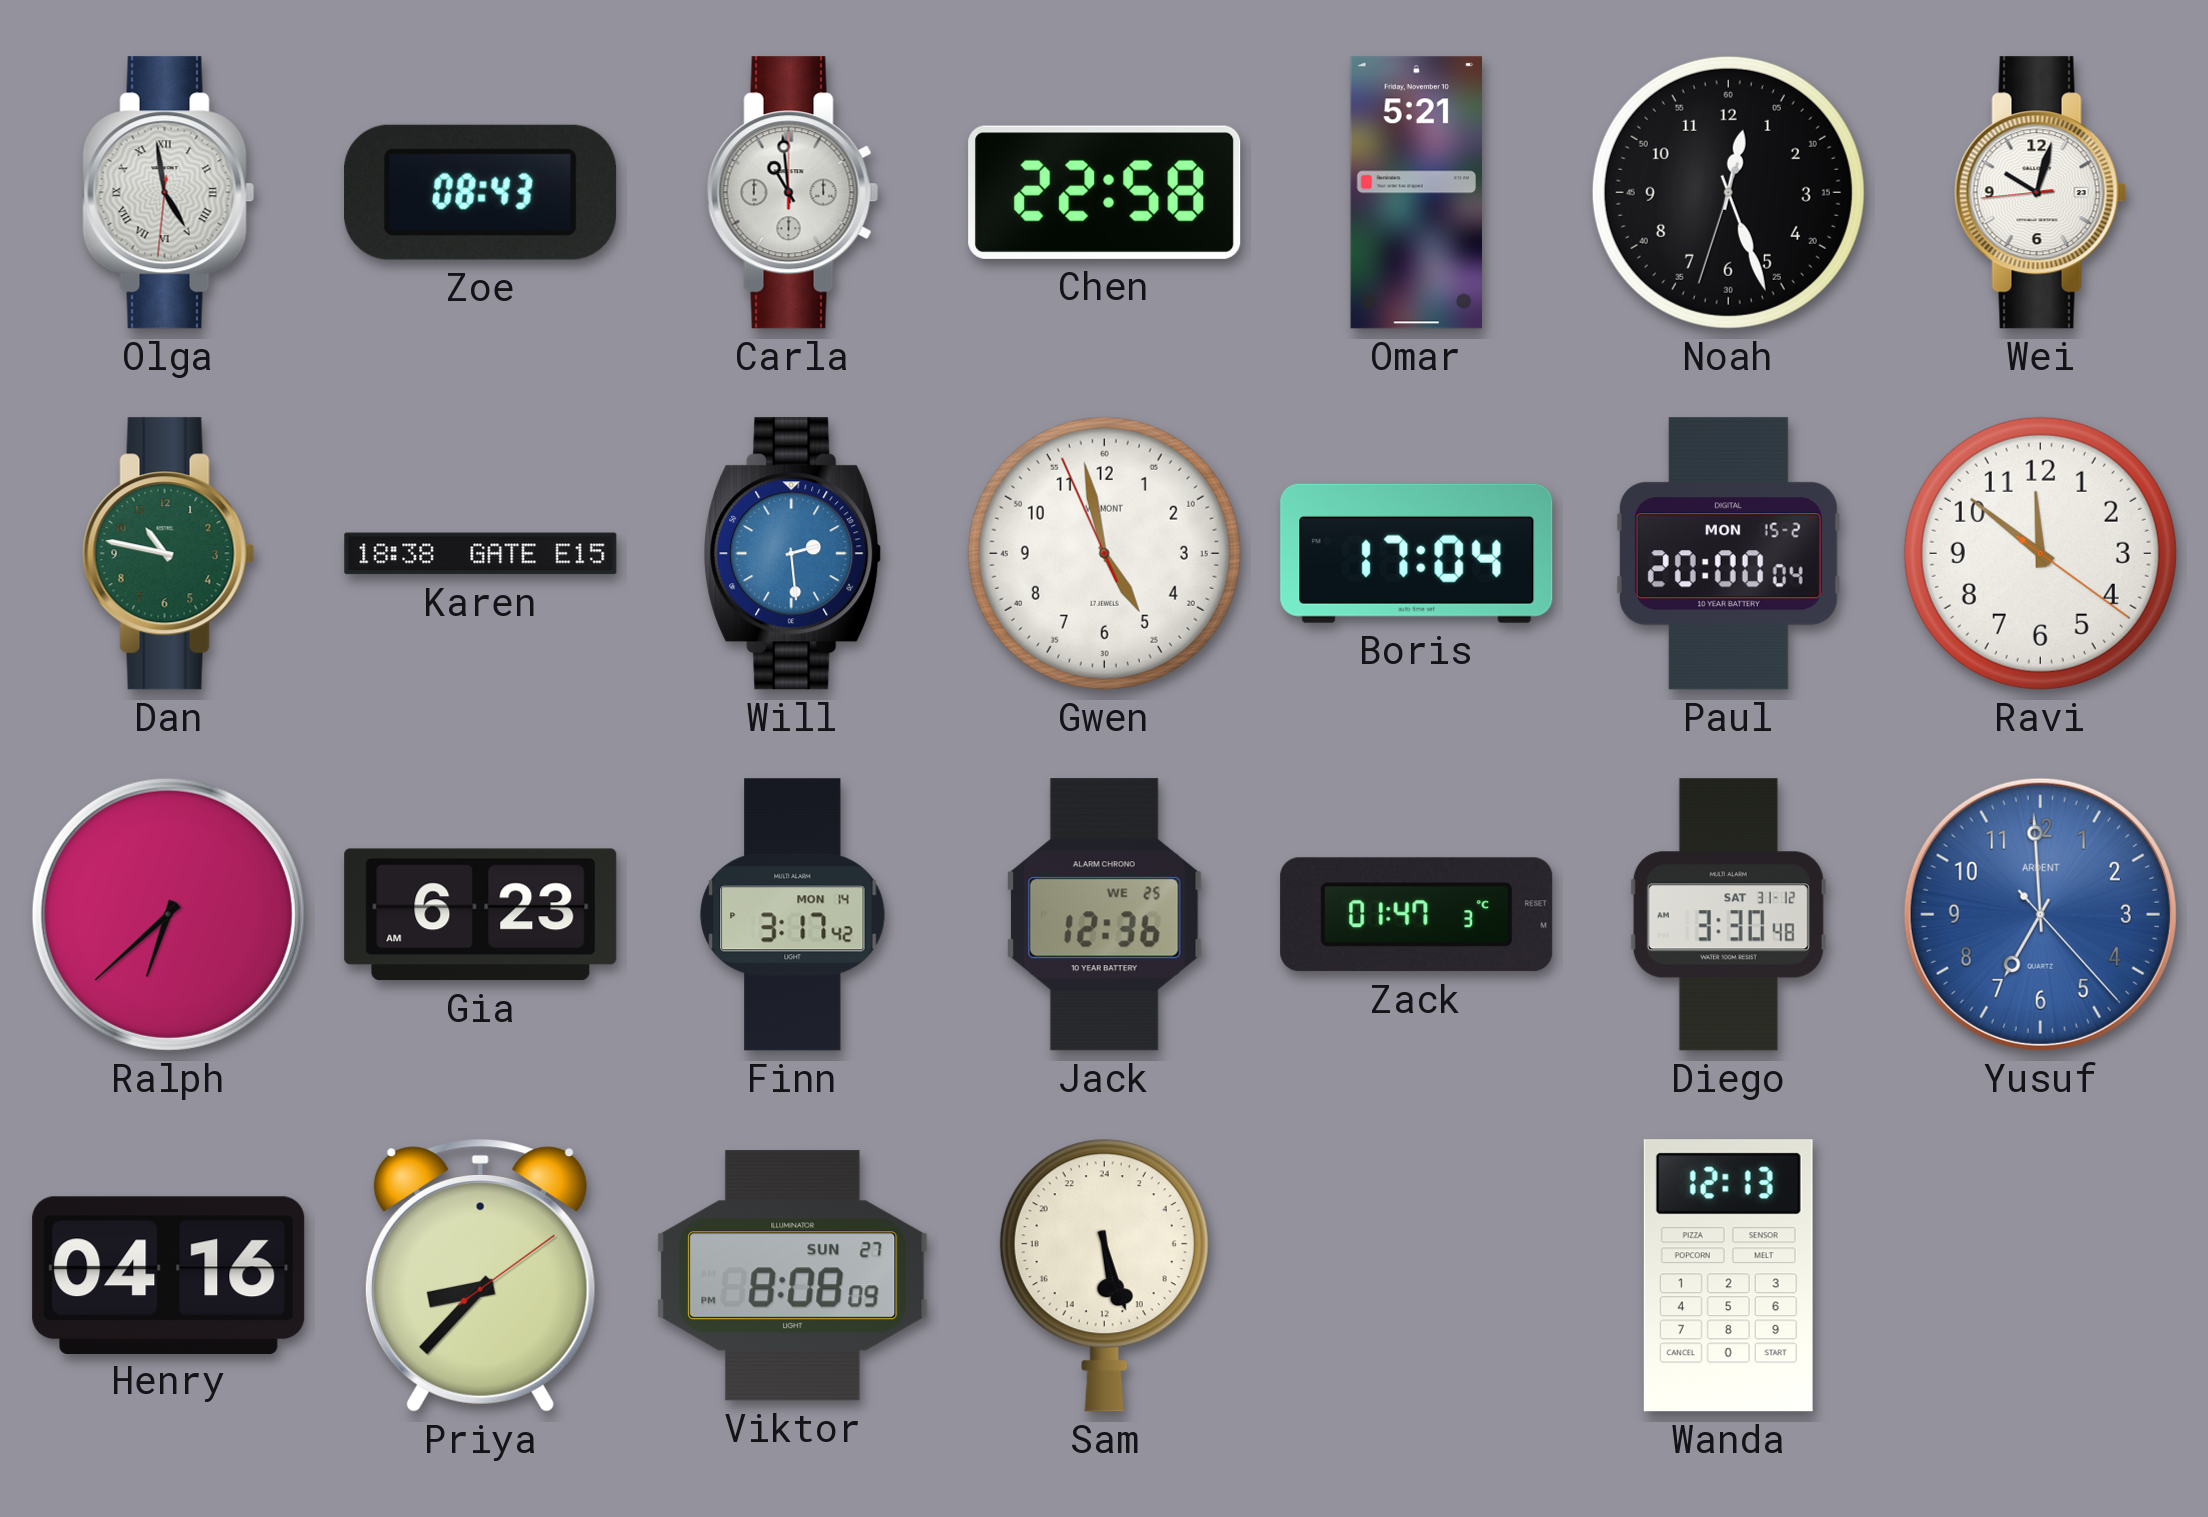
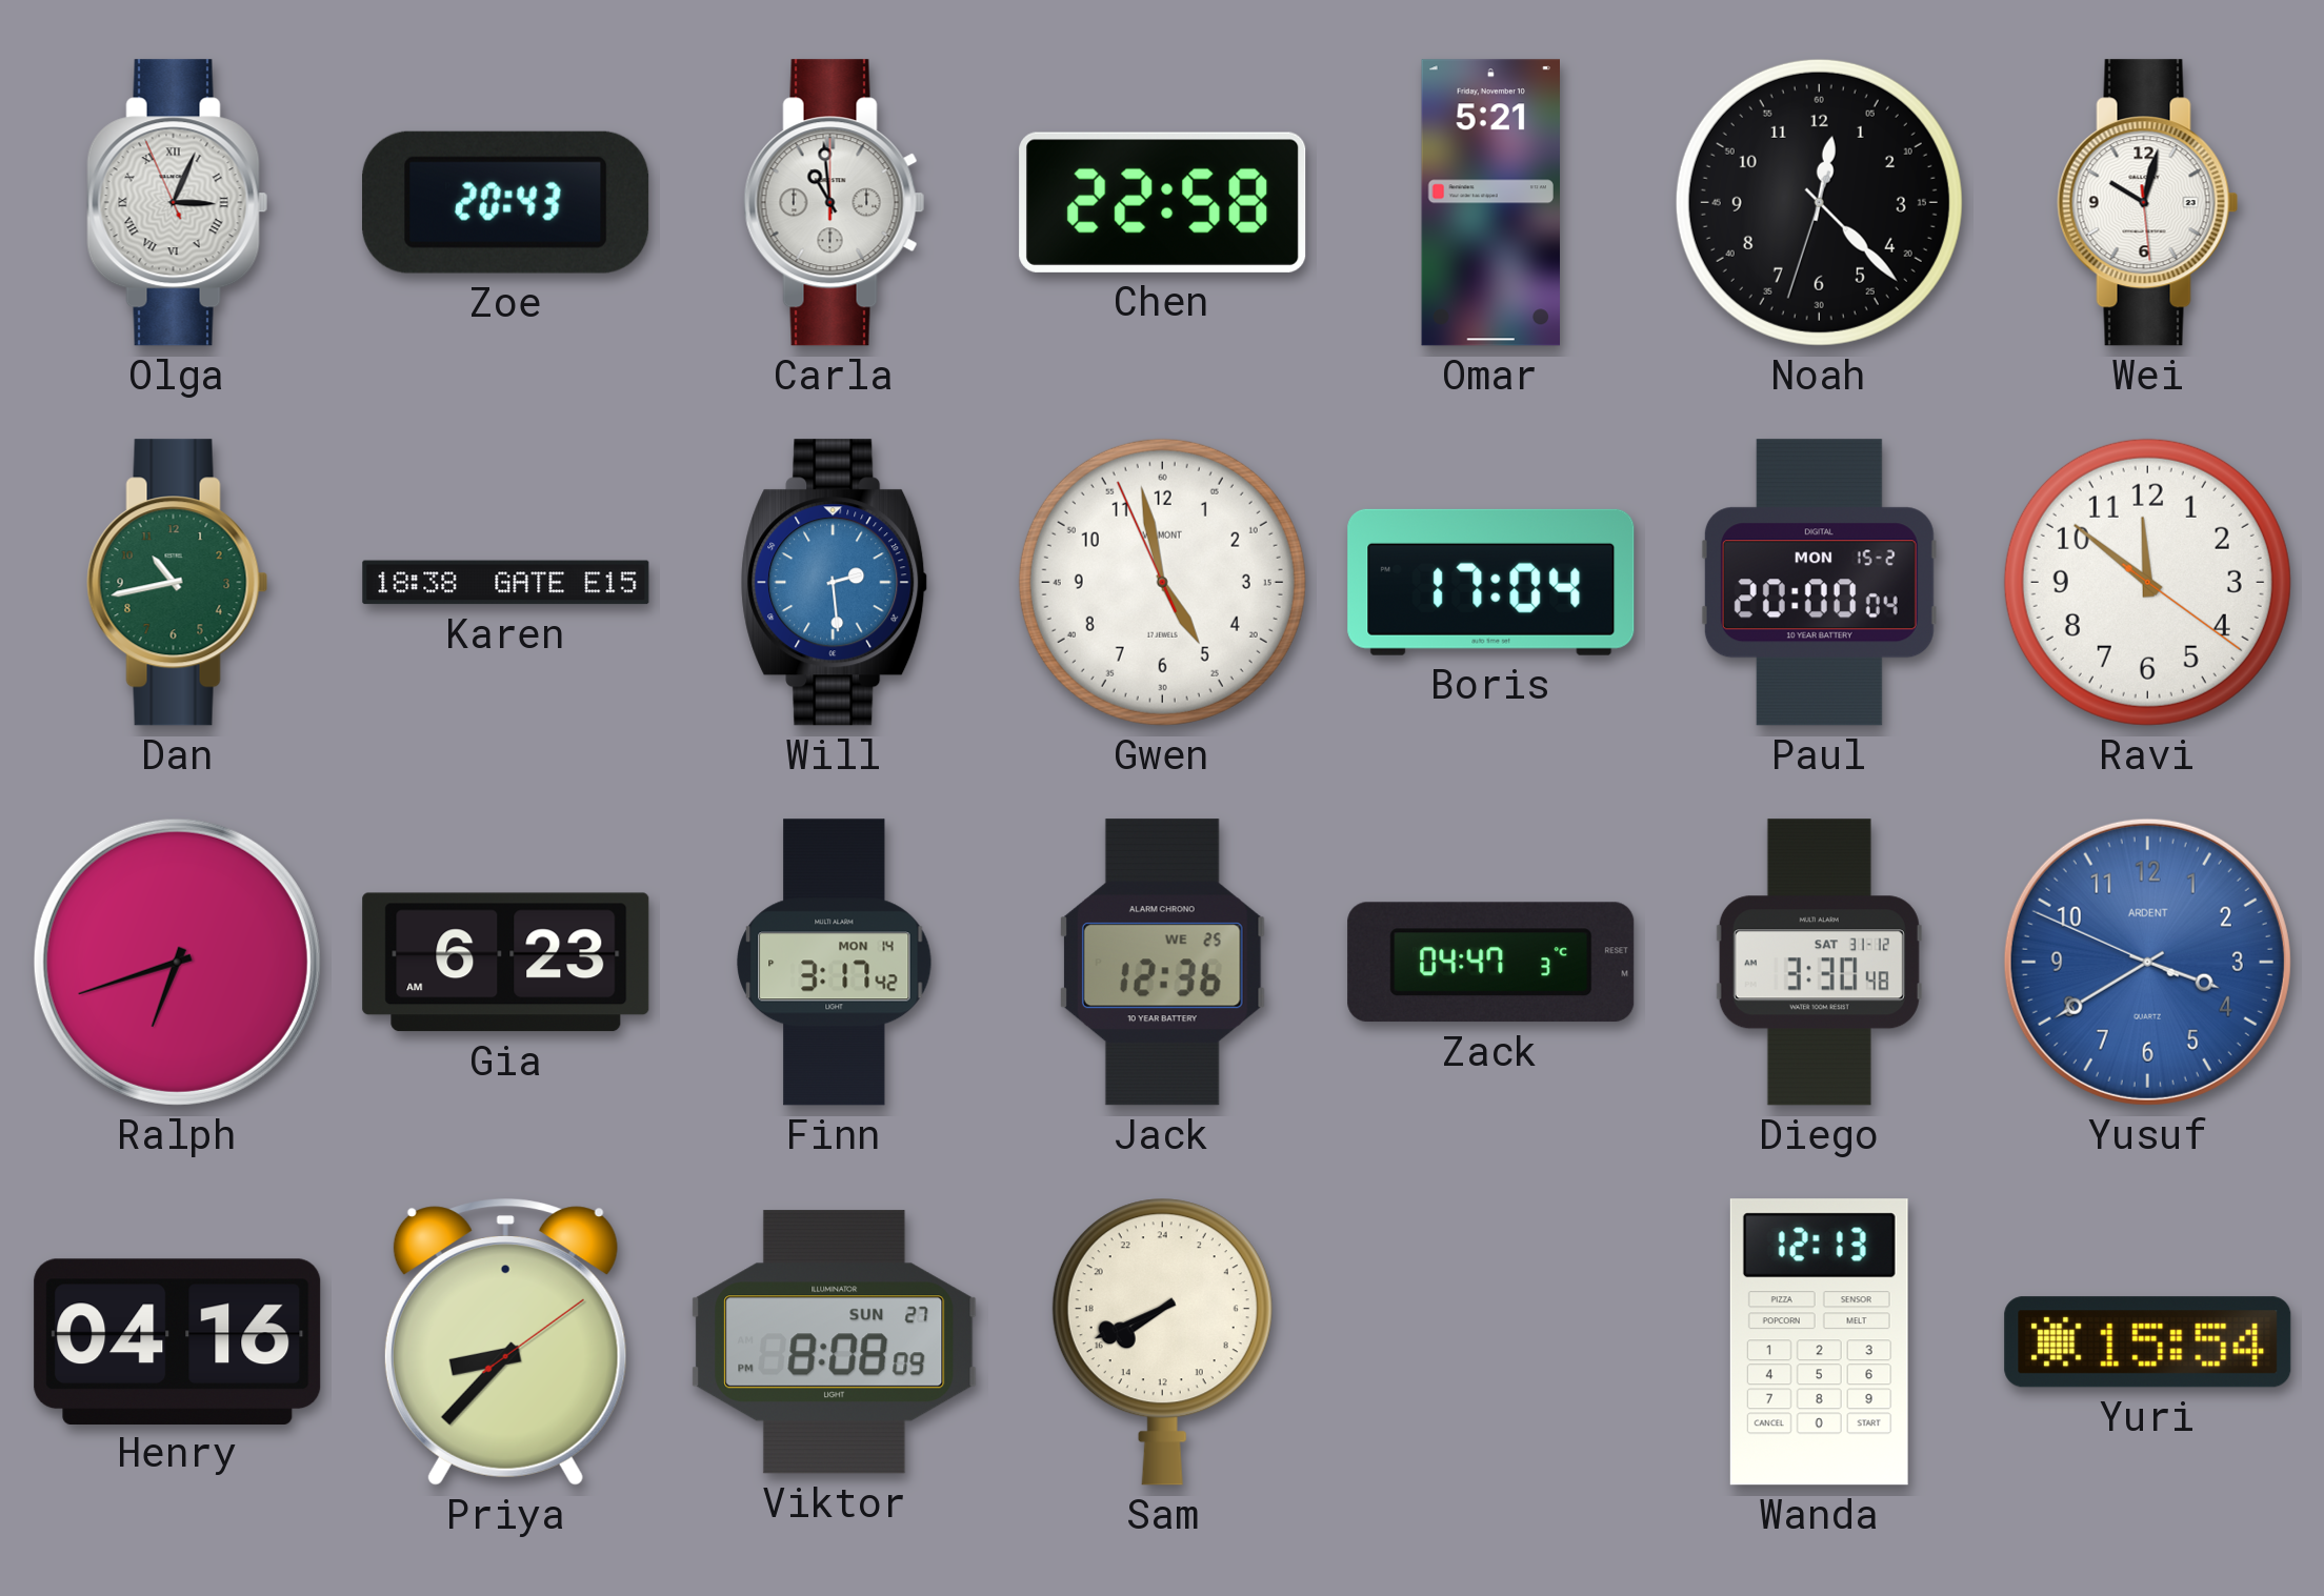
Olga: 4:58 -> 3:03
Zoe: 08:43 -> 20:43
Noah: 12:26 -> 12:22
Wei: 10:02:44 -> 10:02:29
Dan: 10:47 -> 10:43
Ralph: 6:38 -> 6:42
Zack: 01:47 -> 04:47
Yusuf: 6:59 -> 3:39
Sam: 11:27 -> 15:41
Yuri: none -> 15:54
